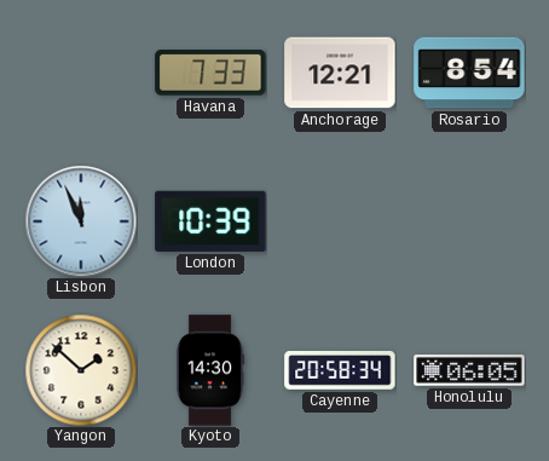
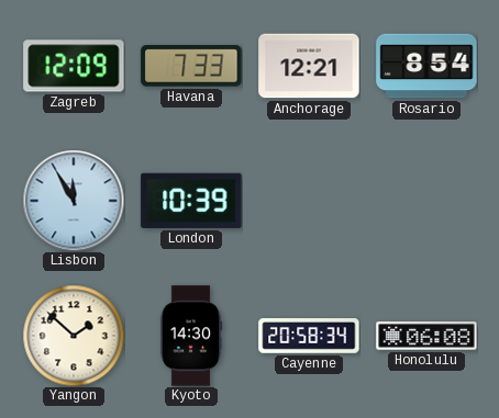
Zagreb: none -> 12:09
Lisbon: 11:56 -> 11:55
Honolulu: 06:05 -> 06:08
